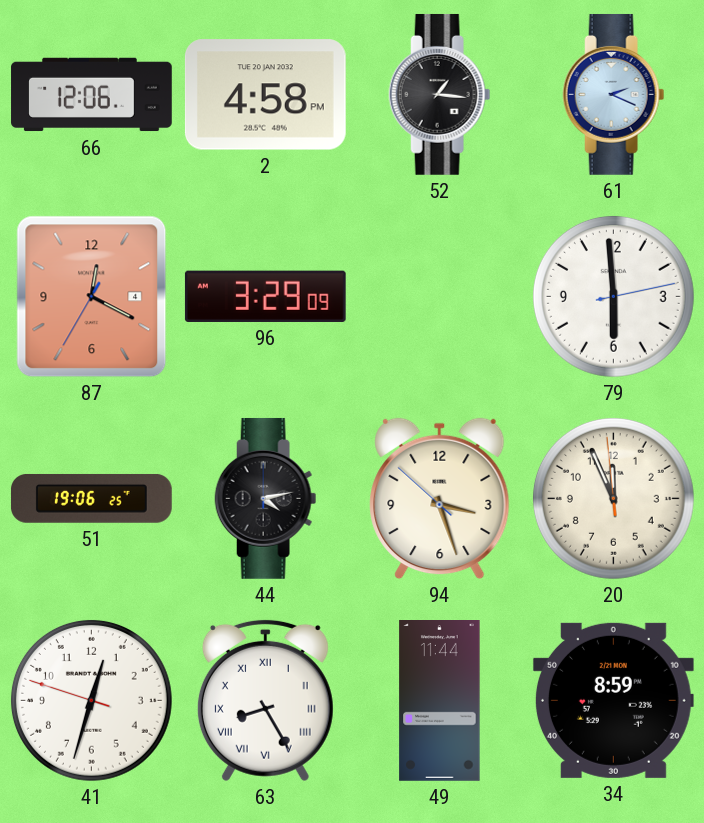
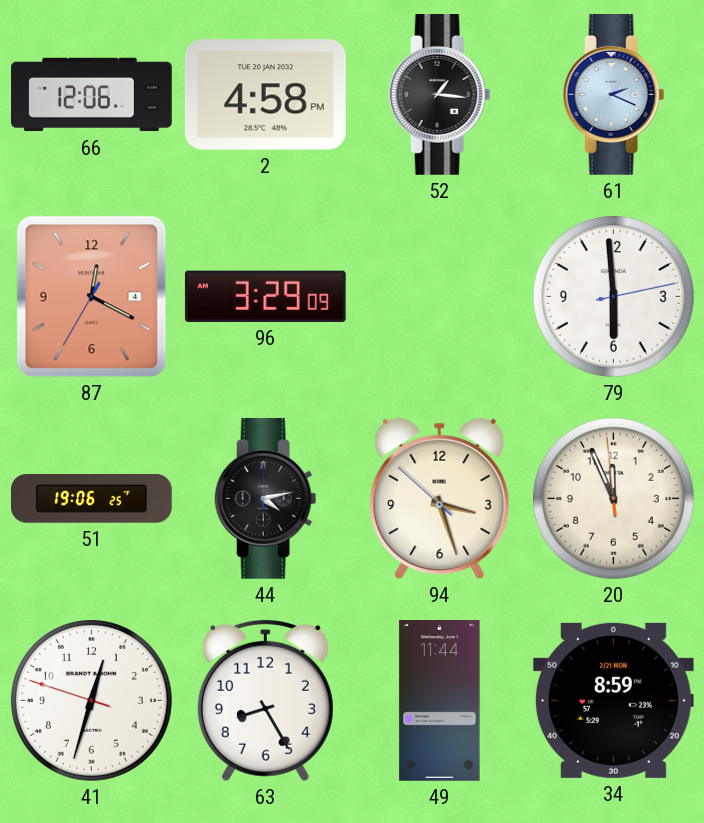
63 numerals: Roman -> Arabic
